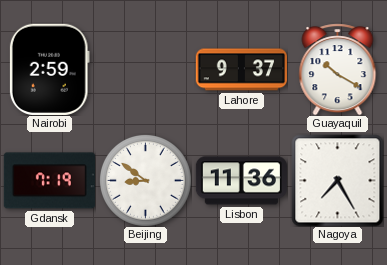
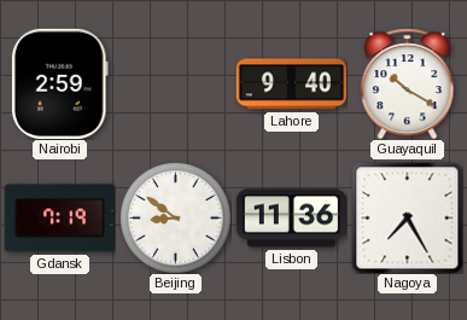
Lahore: 9:37 -> 9:40
